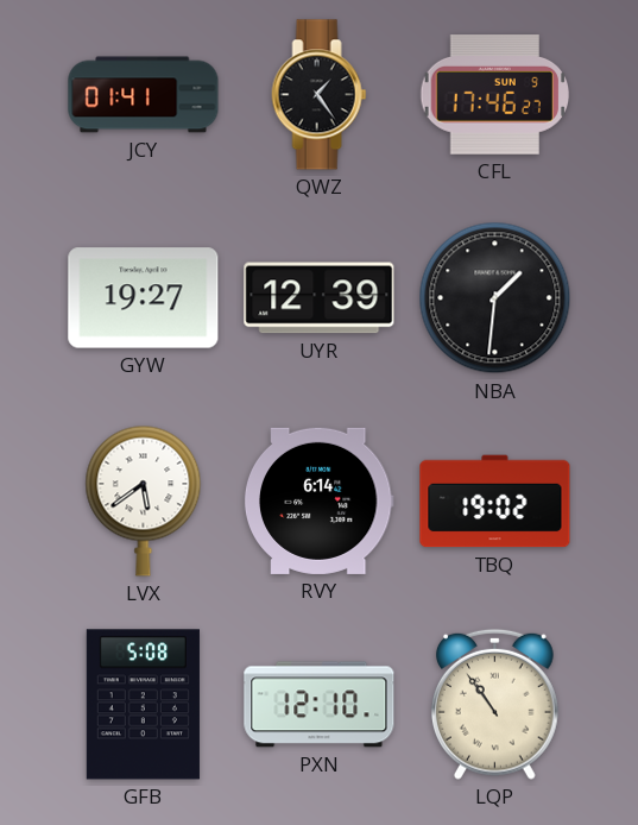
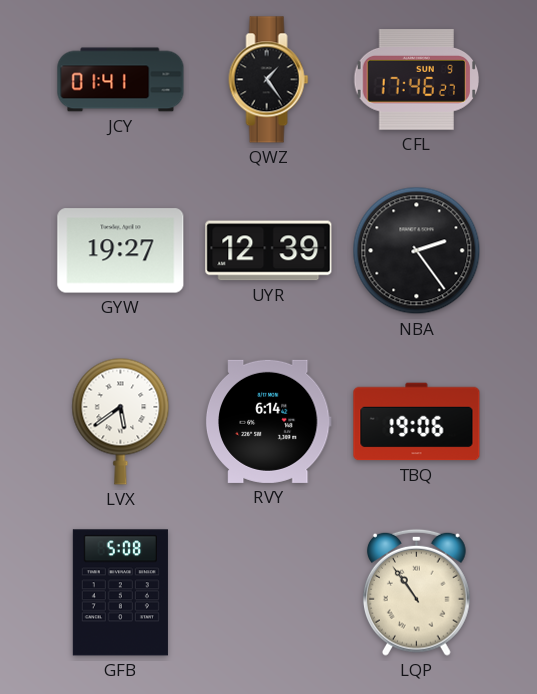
NBA: 1:31 -> 2:24
TBQ: 19:02 -> 19:06
PXN: 12:10 -> none
